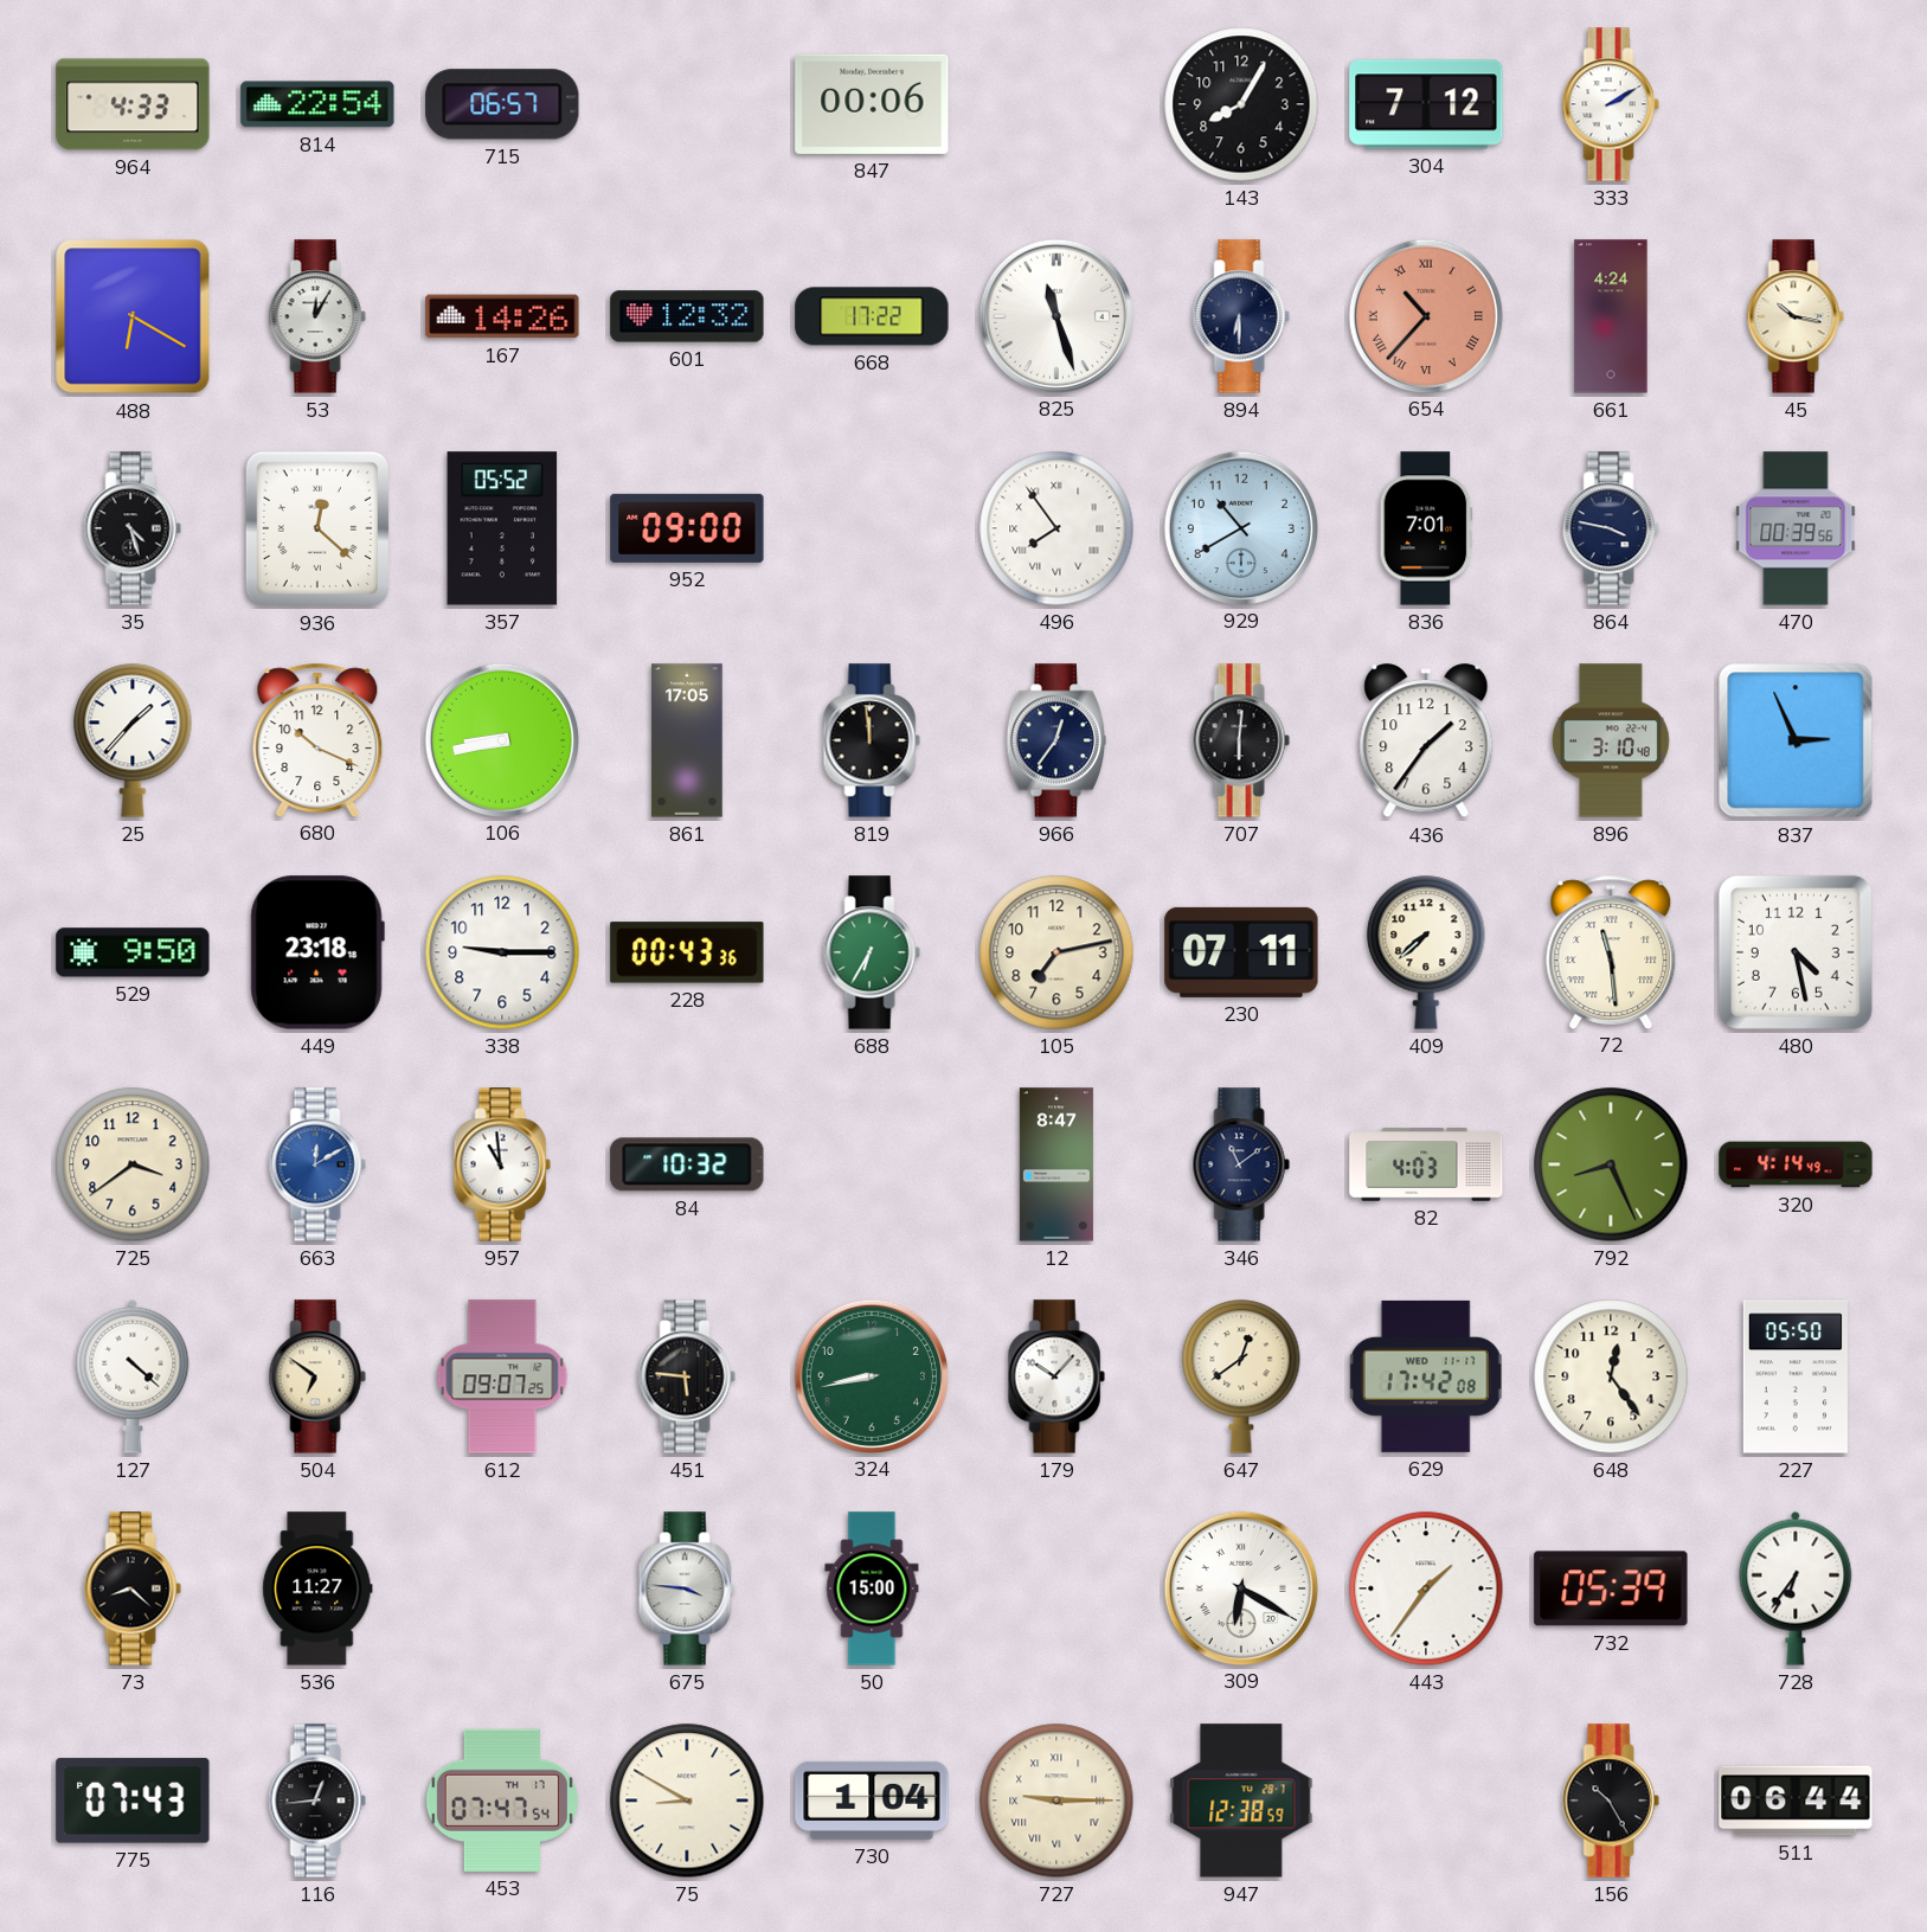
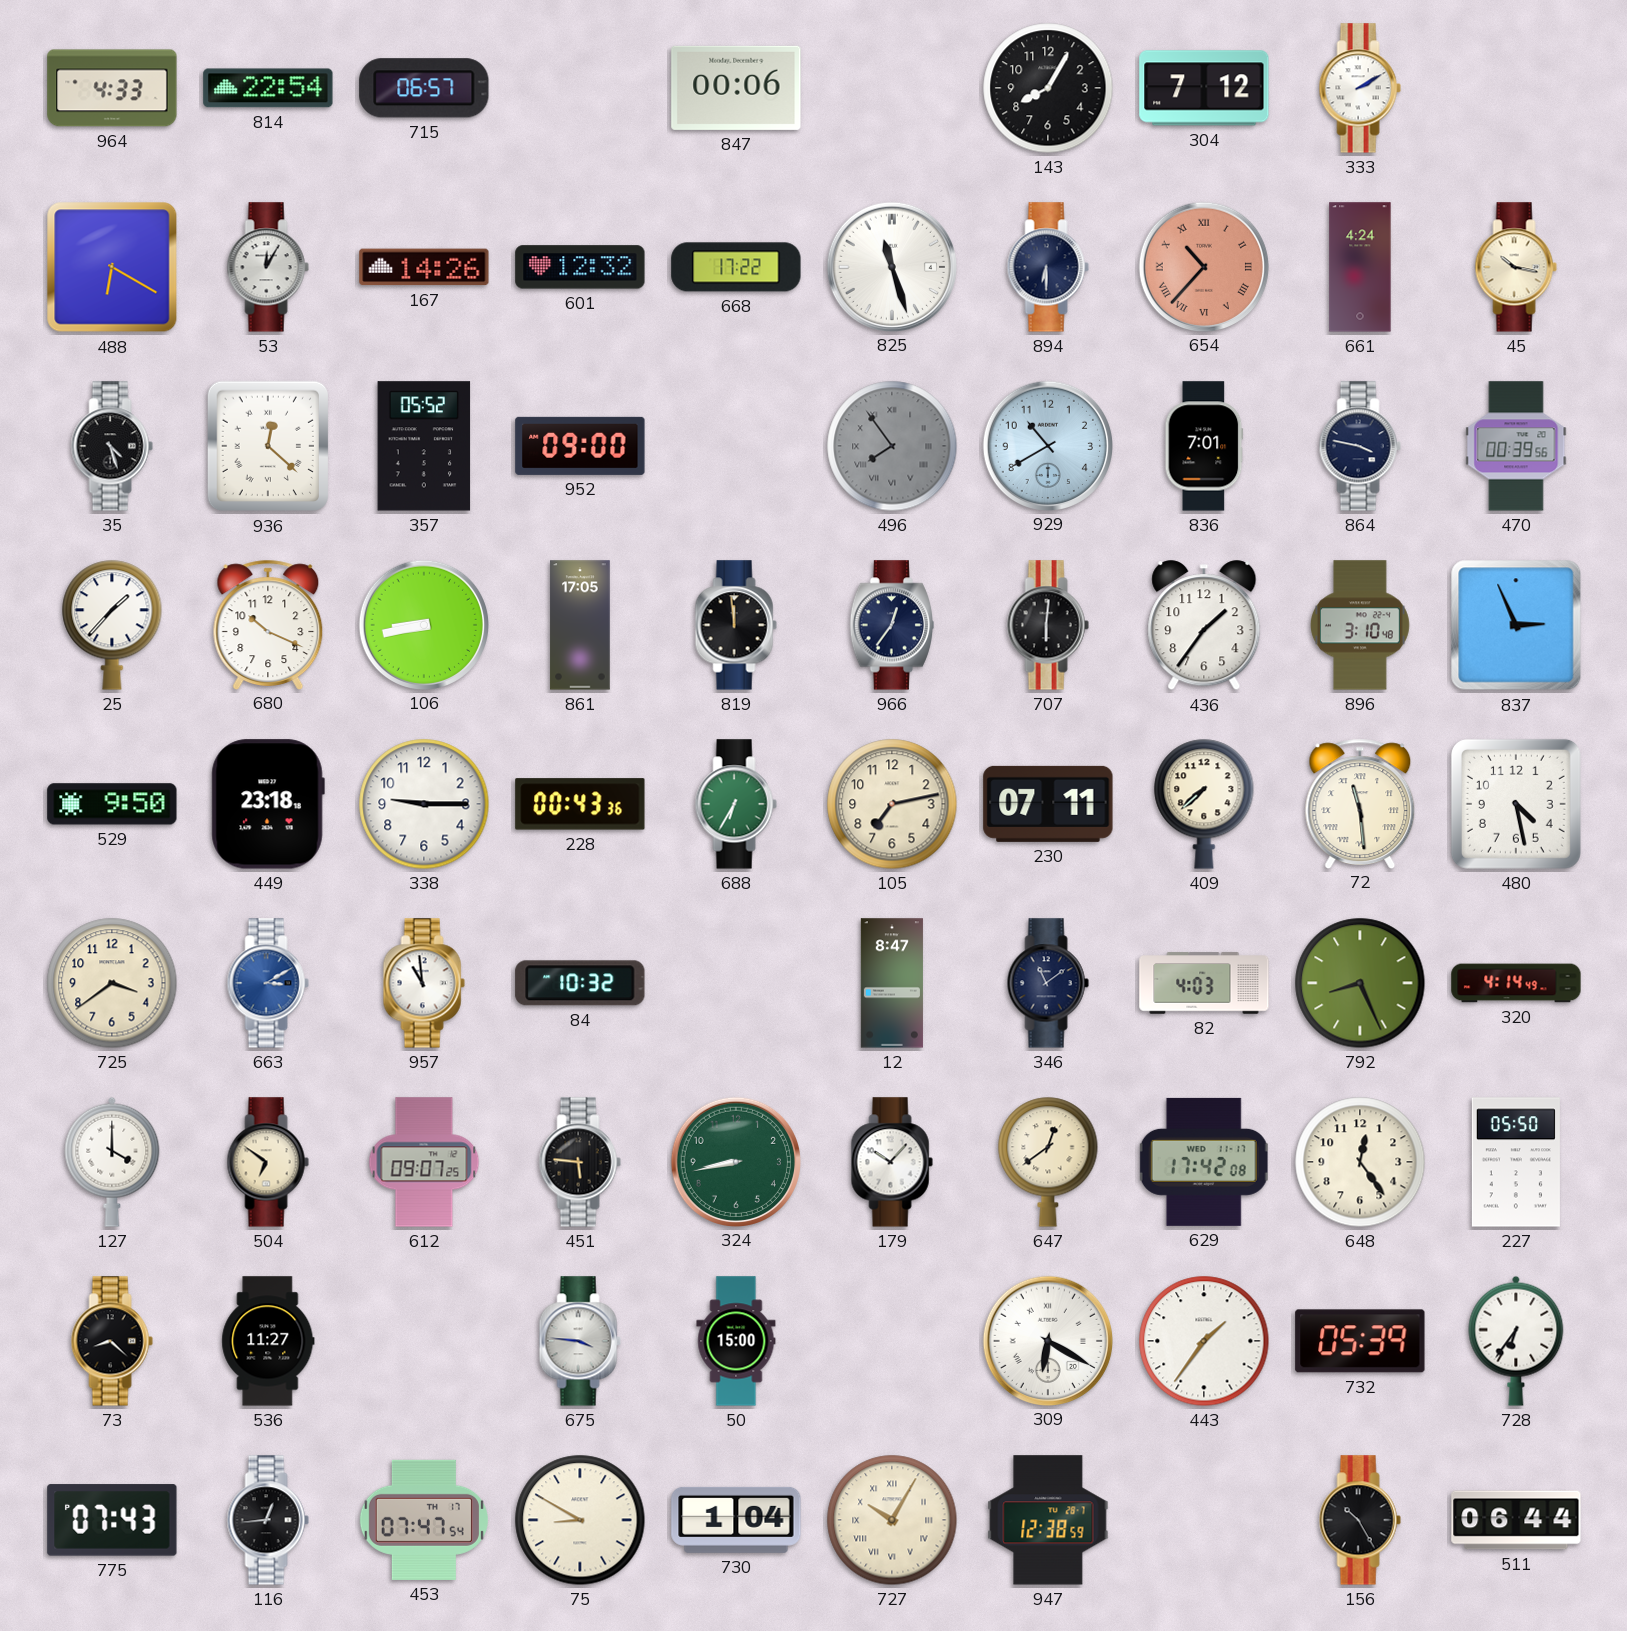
496 dial: white -> grey
663: 12:10 -> 3:10
127: 4:22 -> 4:00
727: 9:15 -> 10:05
